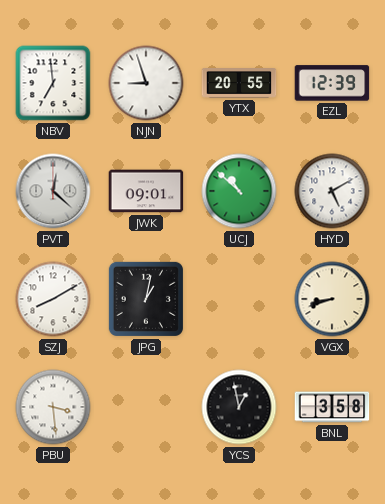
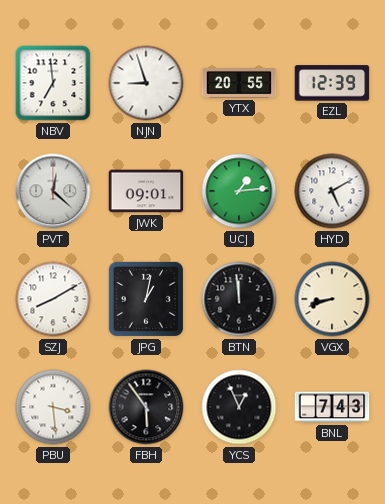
UCJ: 10:52 -> 1:14
BTN: none -> 11:59
FBH: none -> 5:54
YCS: 12:58 -> 12:56
BNL: 3:58 -> 7:43
